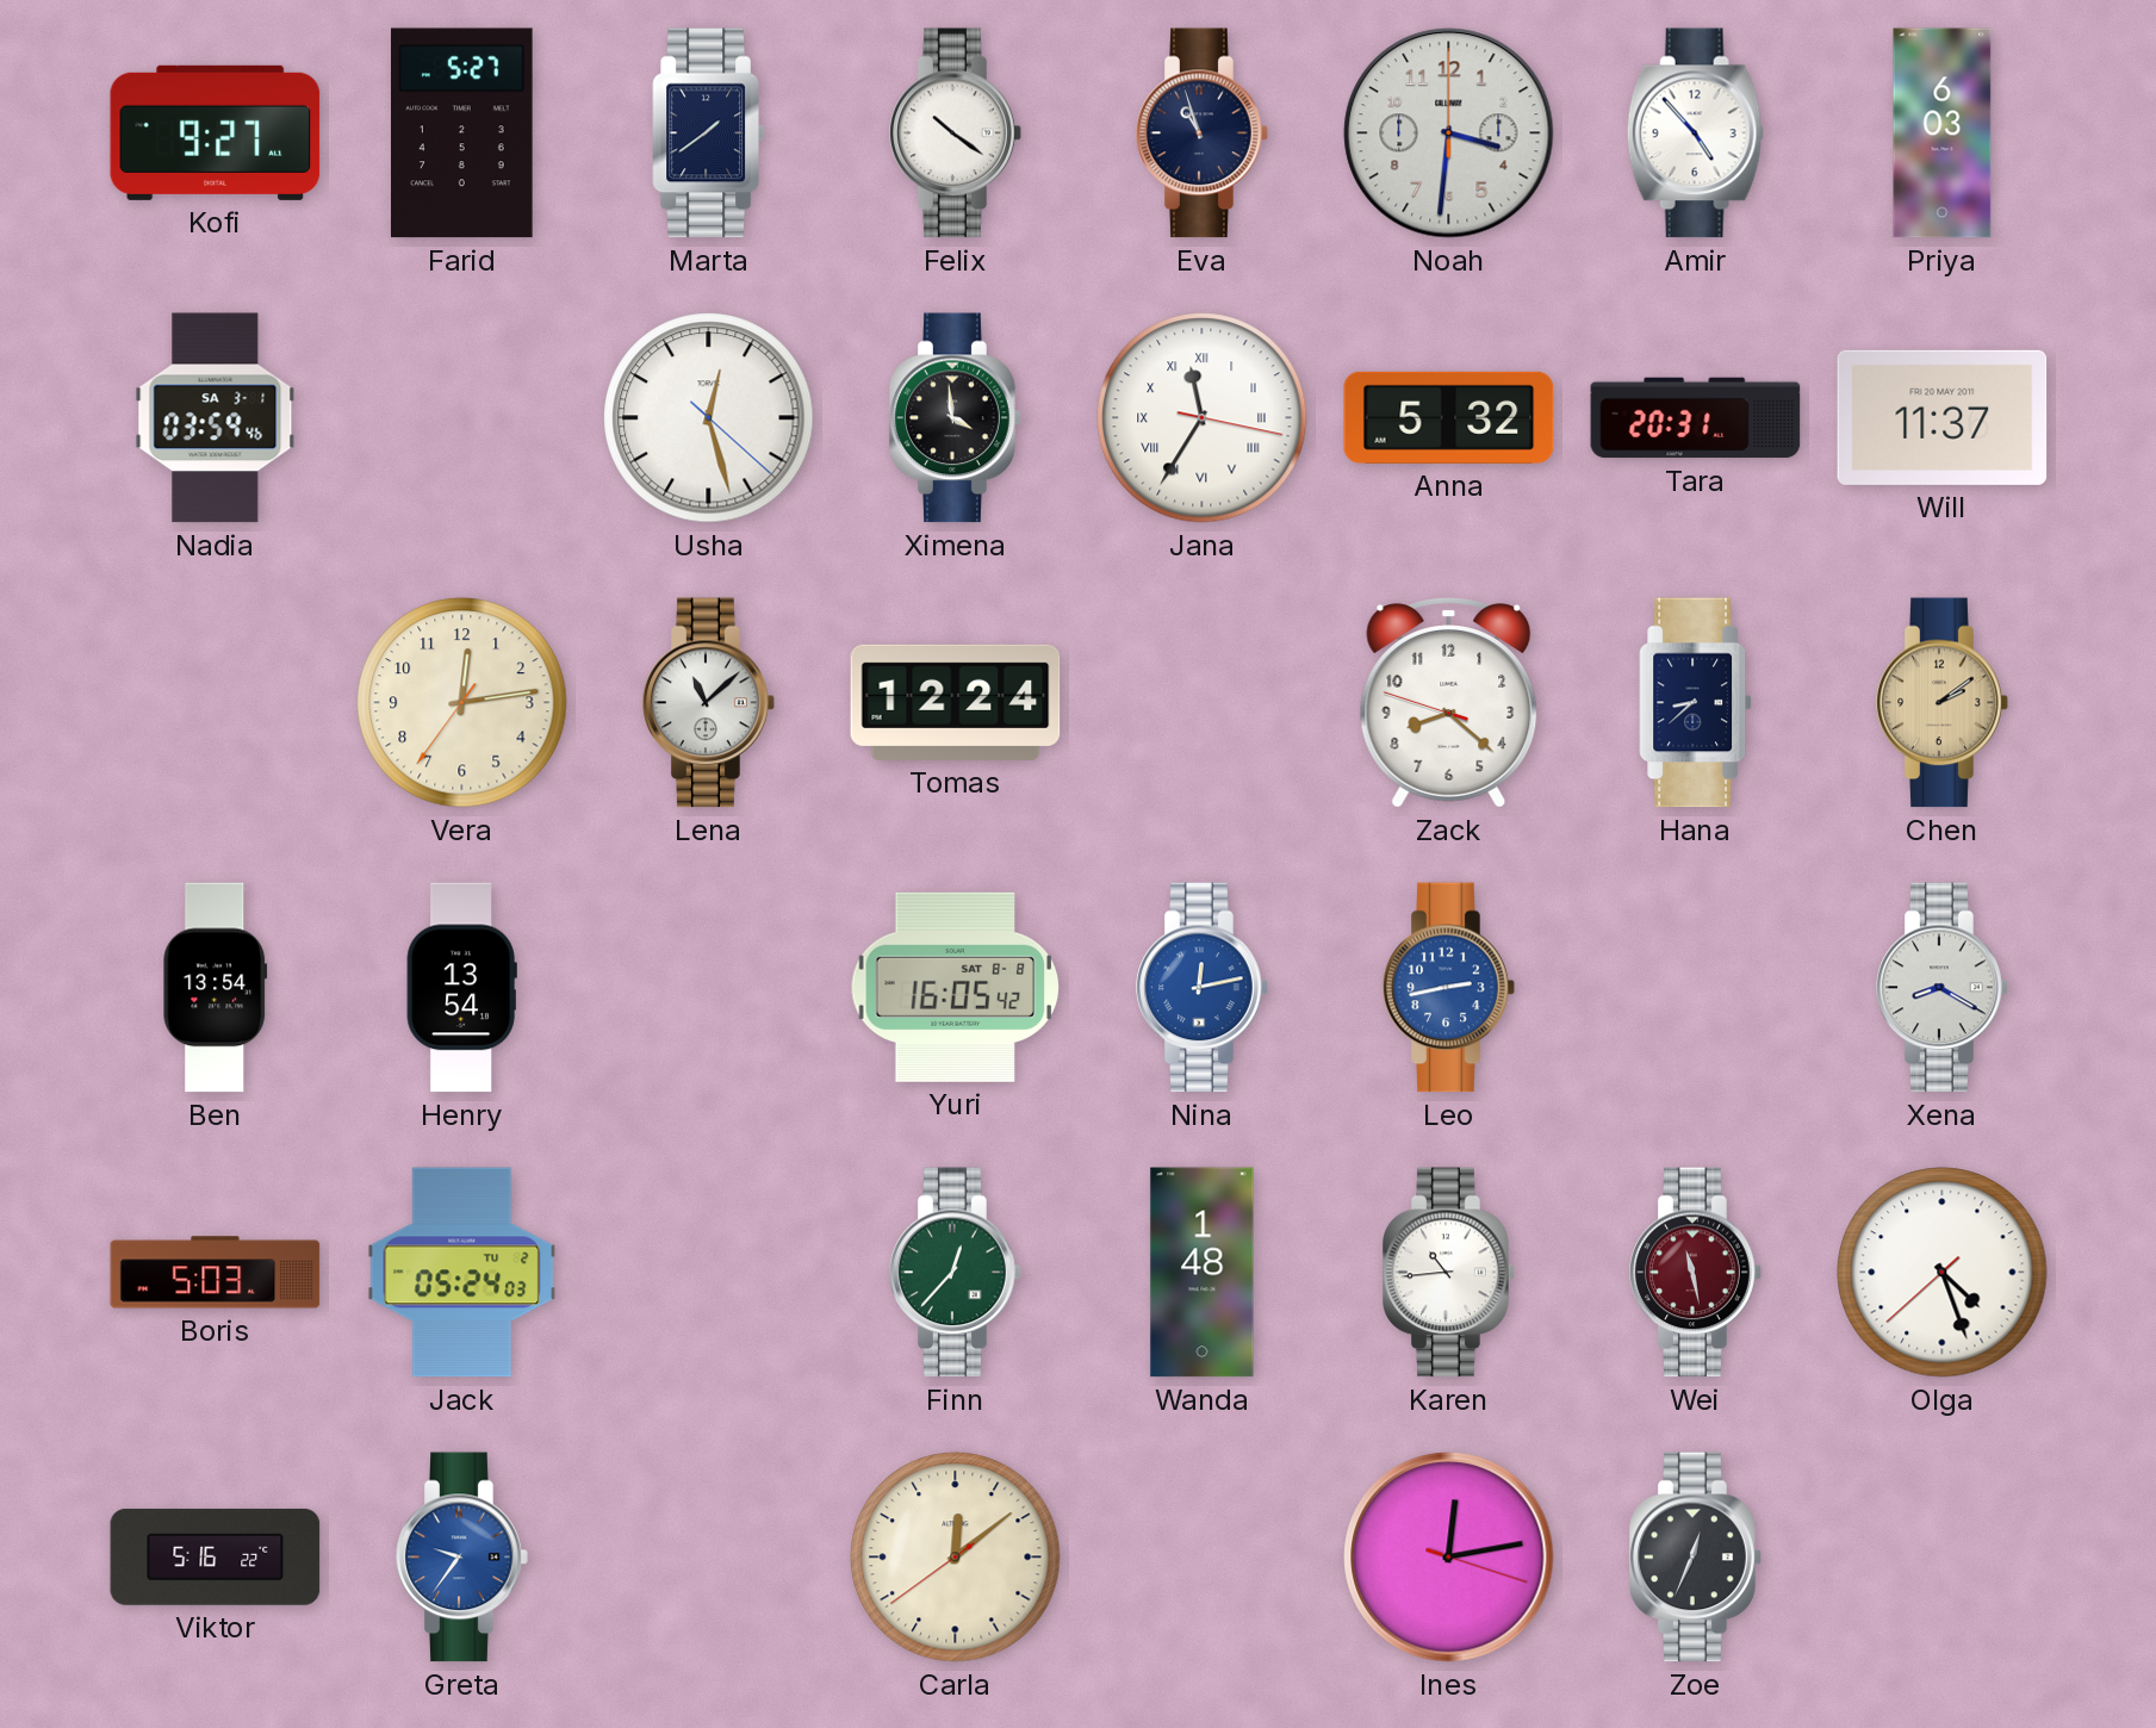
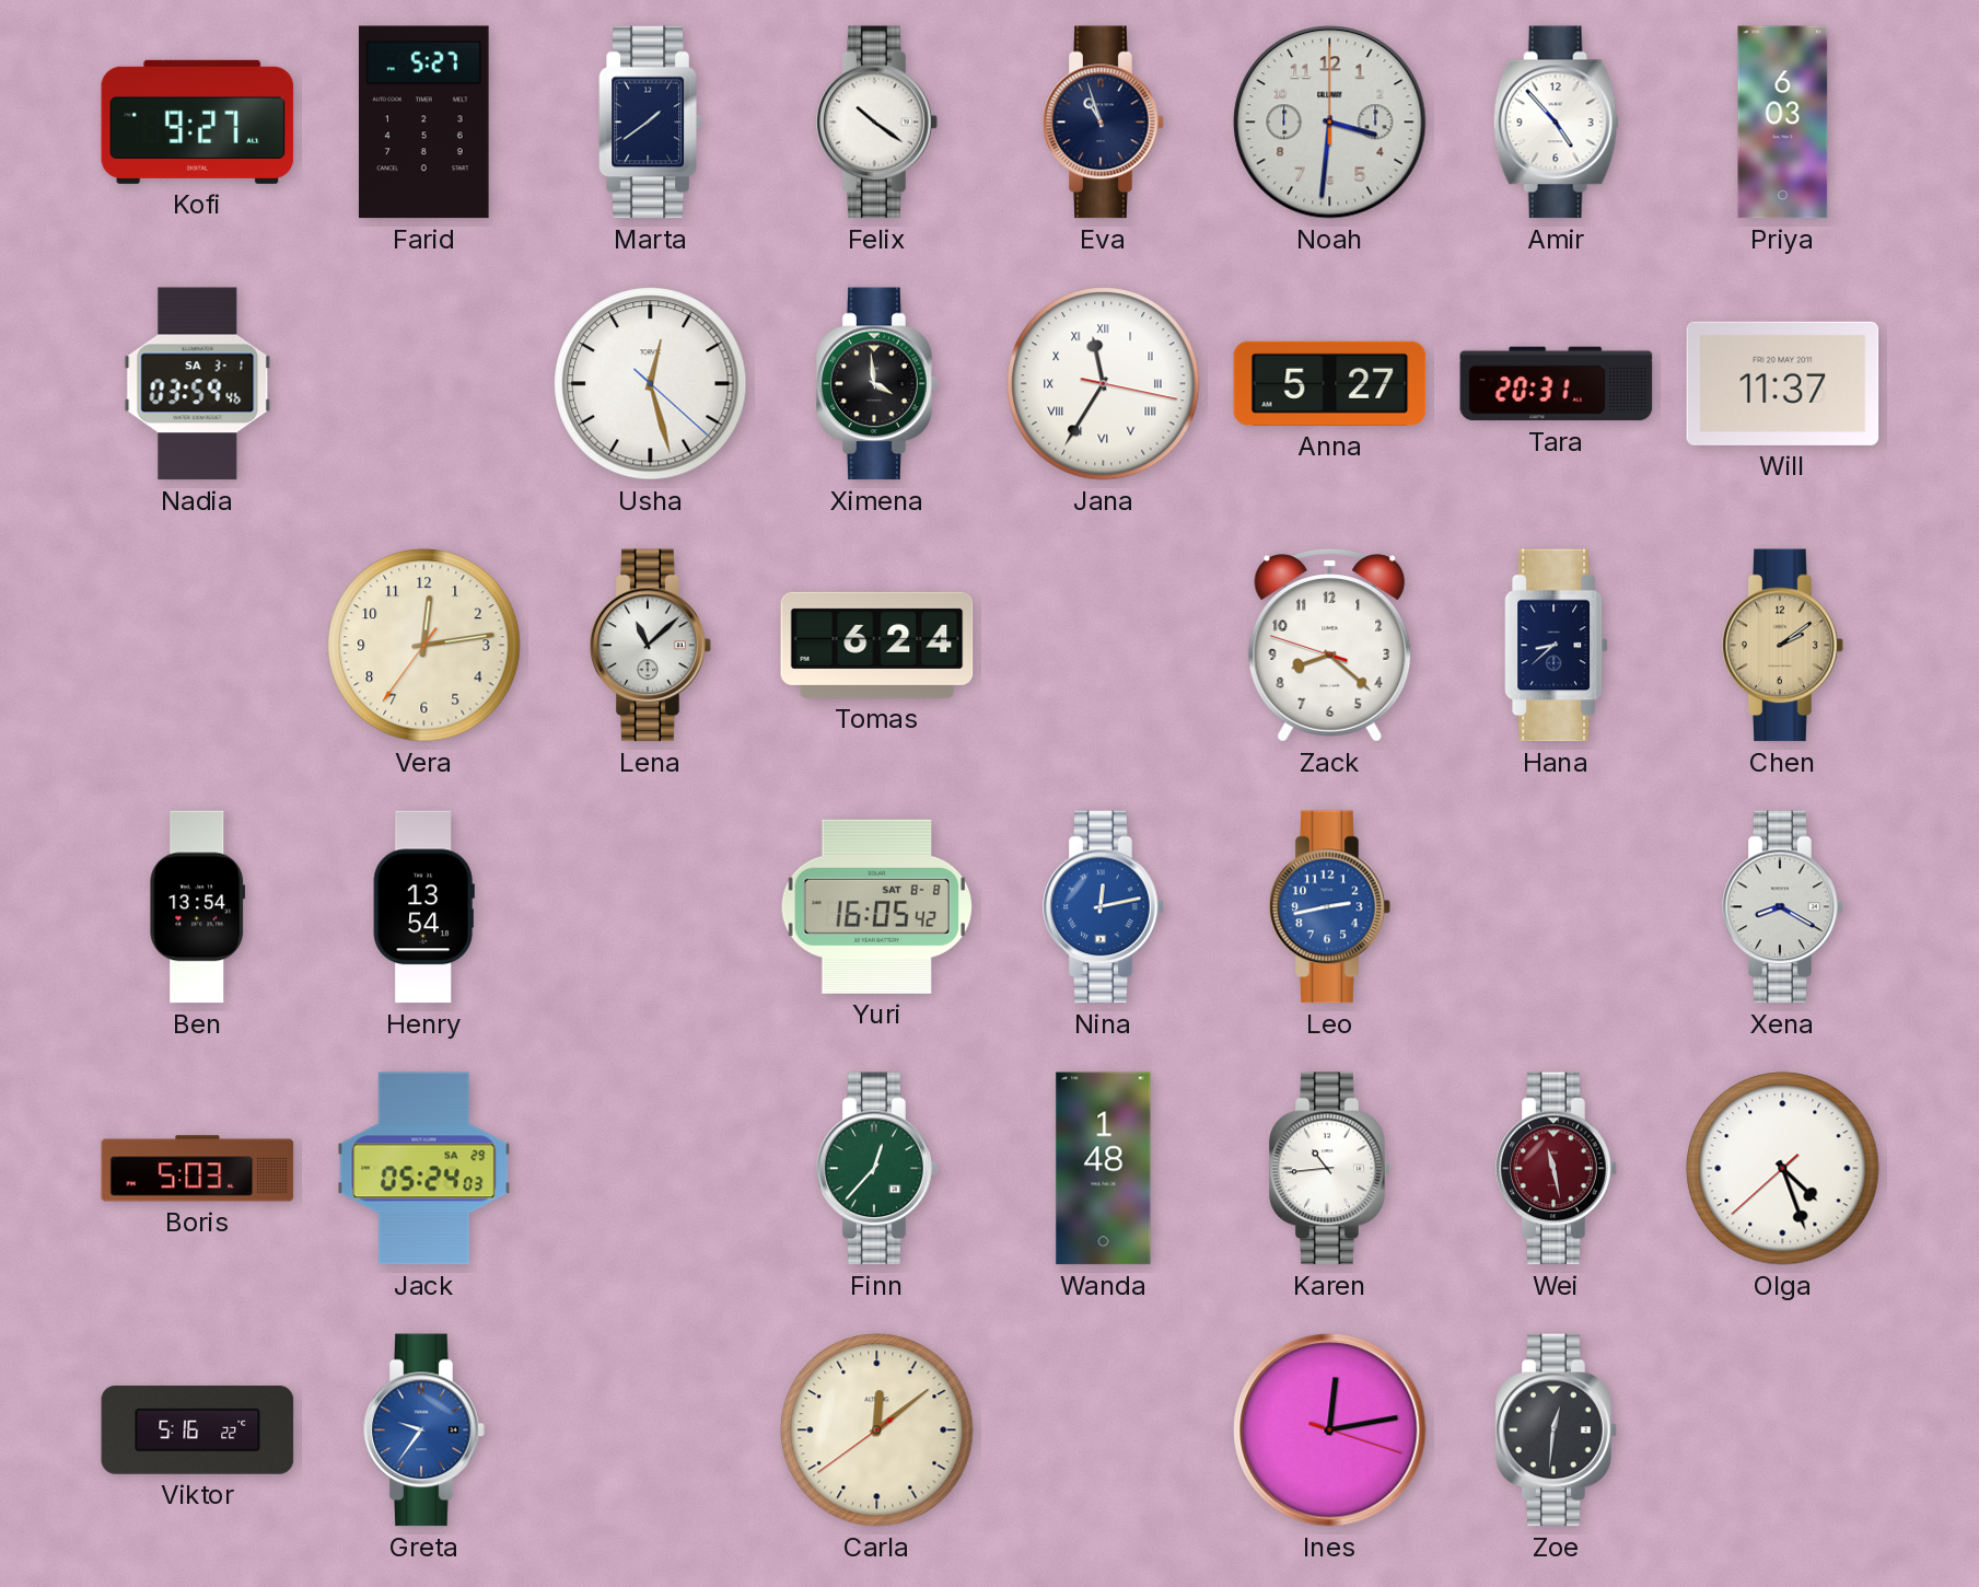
Anna: 5:32 -> 5:27
Tomas: 12:24 -> 6:24
Jack date: TU 2 -> SA 29
Zoe: 12:34 -> 12:31
